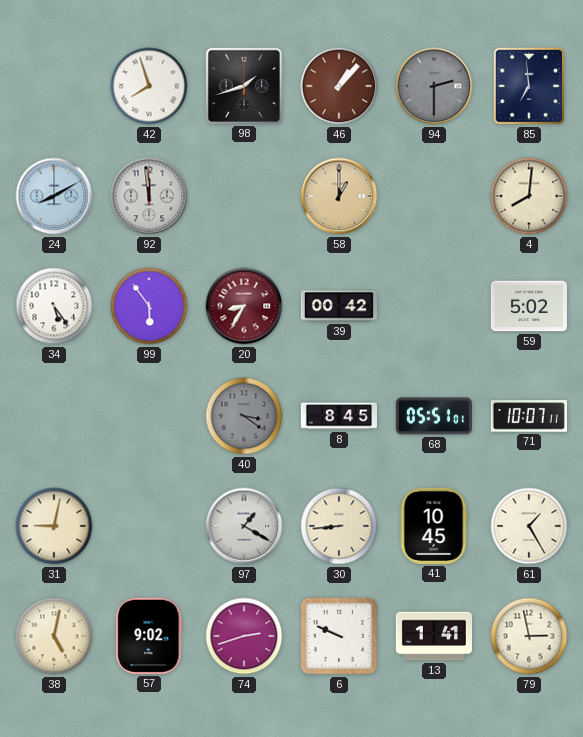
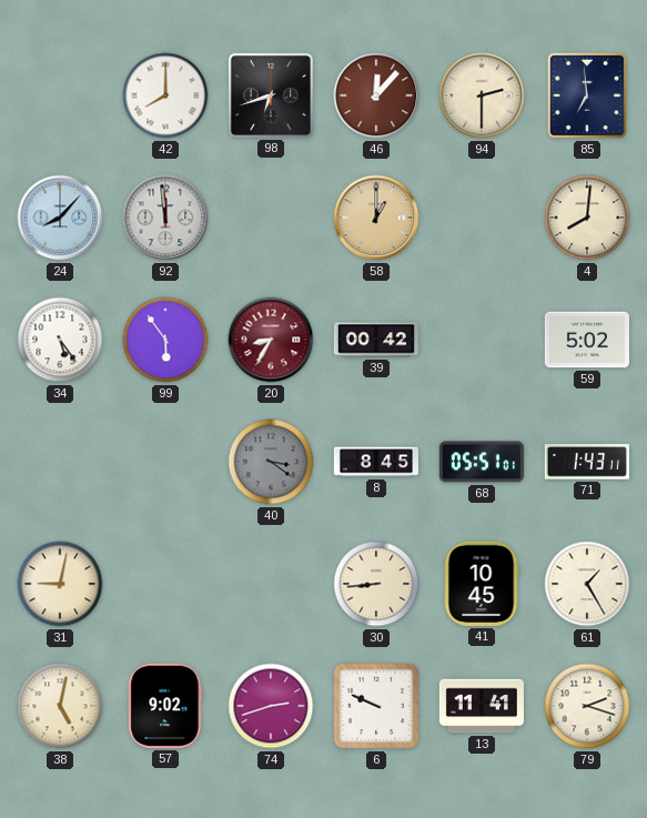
42: 7:57 -> 8:00
98: 1:42 -> 6:42
46: 1:07 -> 12:07
94 dial: grey -> cream
24: 8:10 -> 8:07
71: 10:07 -> 1:43
97: 1:20 -> none
13: 1:41 -> 11:41
79: 2:58 -> 2:18
